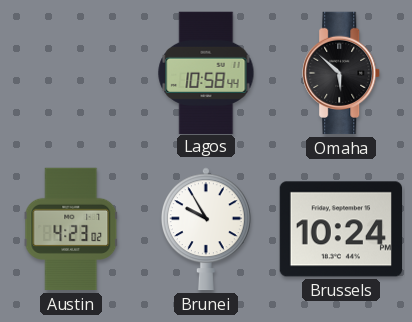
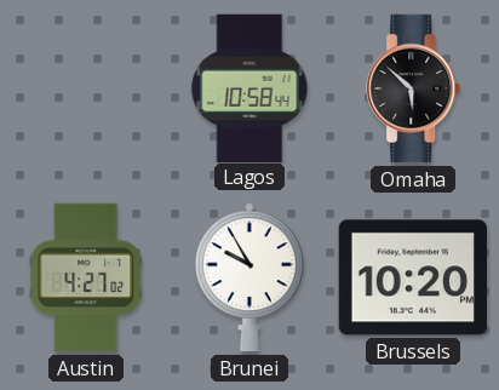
Austin: 4:23 -> 4:27
Brussels: 10:24 -> 10:20
